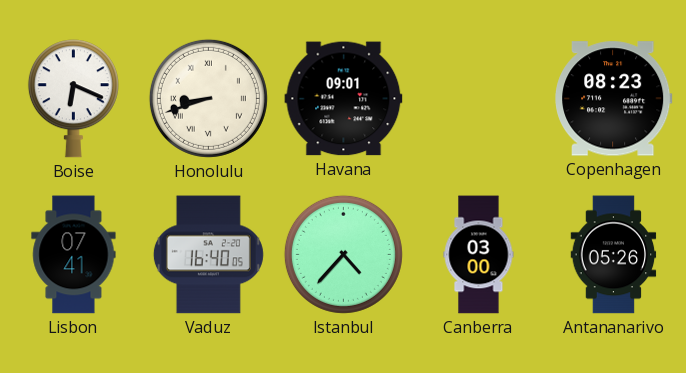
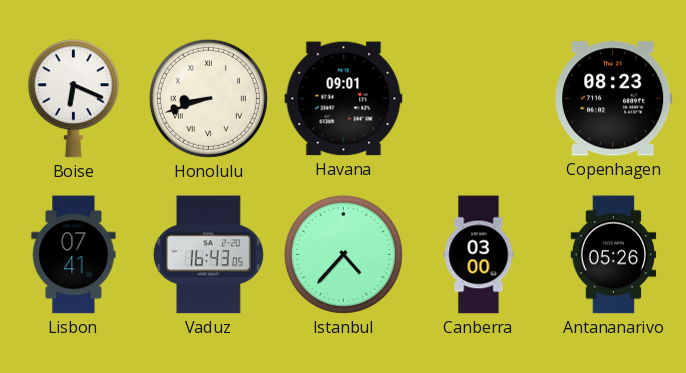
Vaduz: 16:40 -> 16:43
